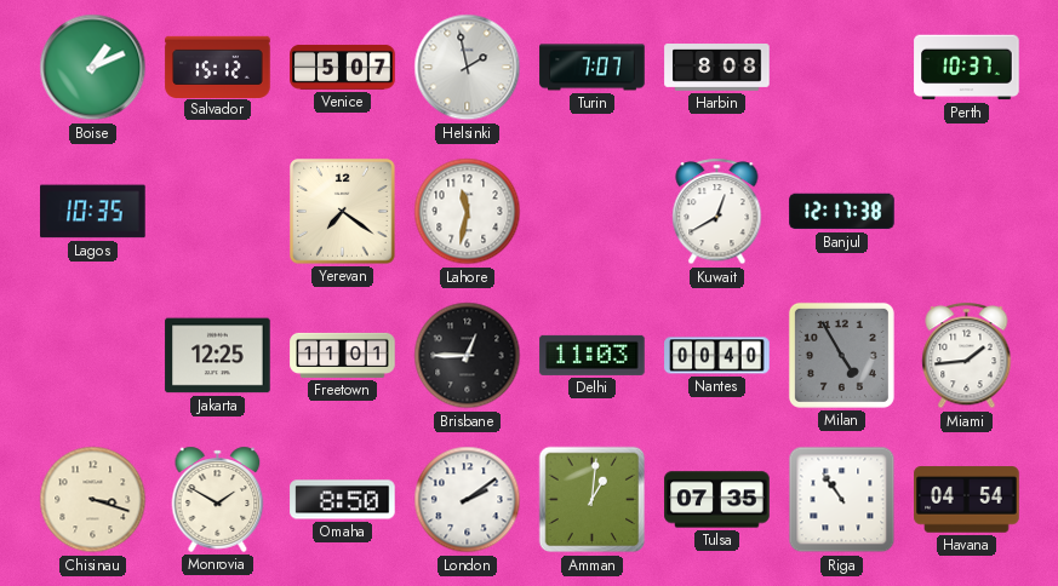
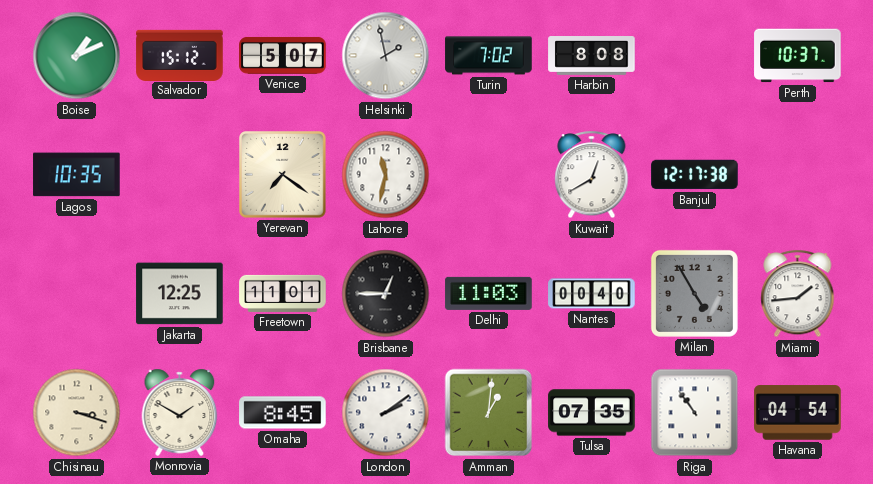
Turin: 7:07 -> 7:02
Omaha: 8:50 -> 8:45
